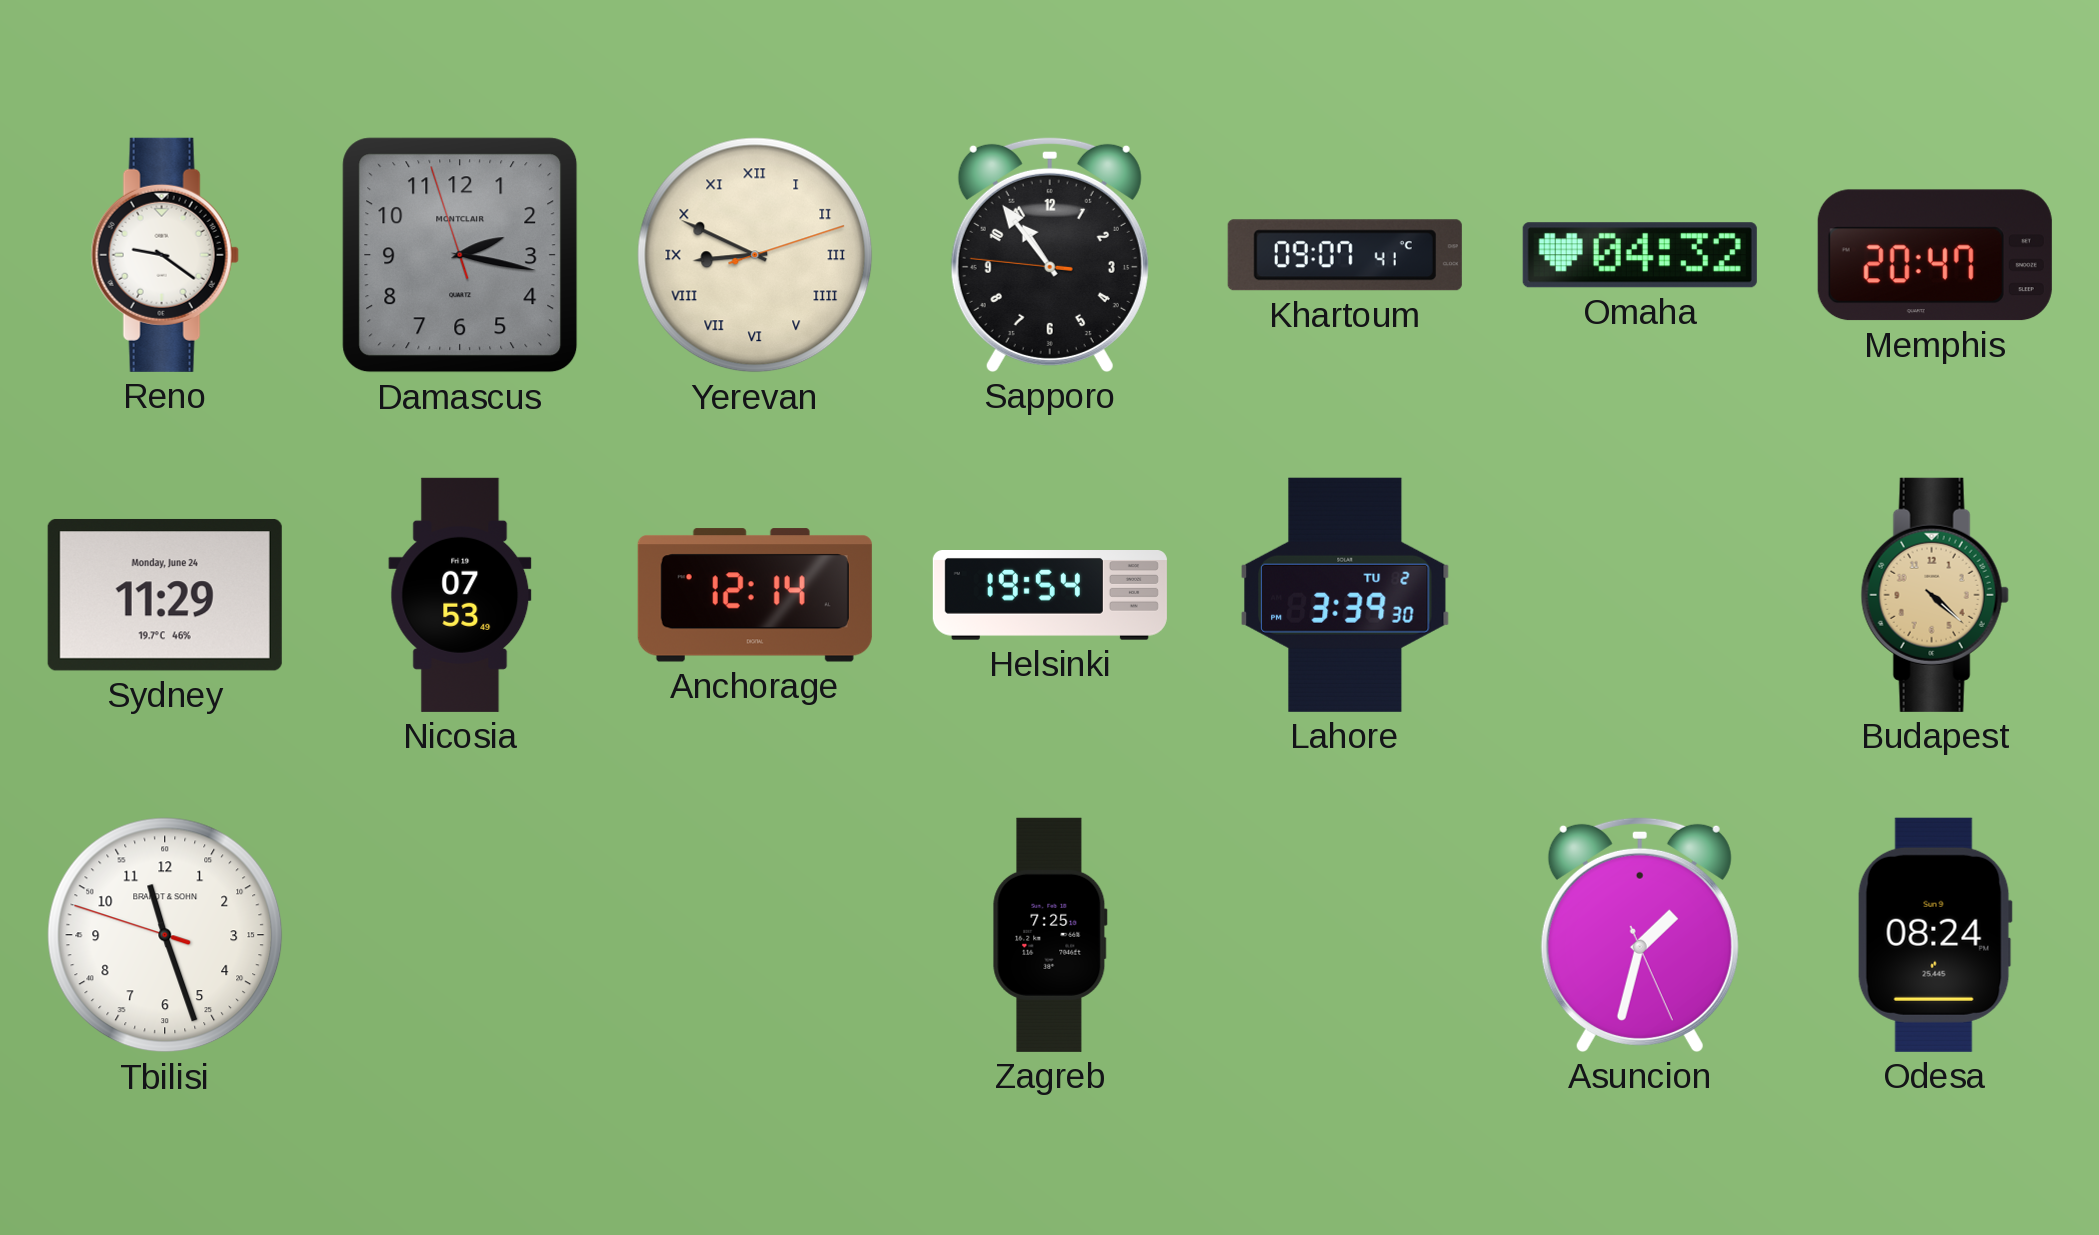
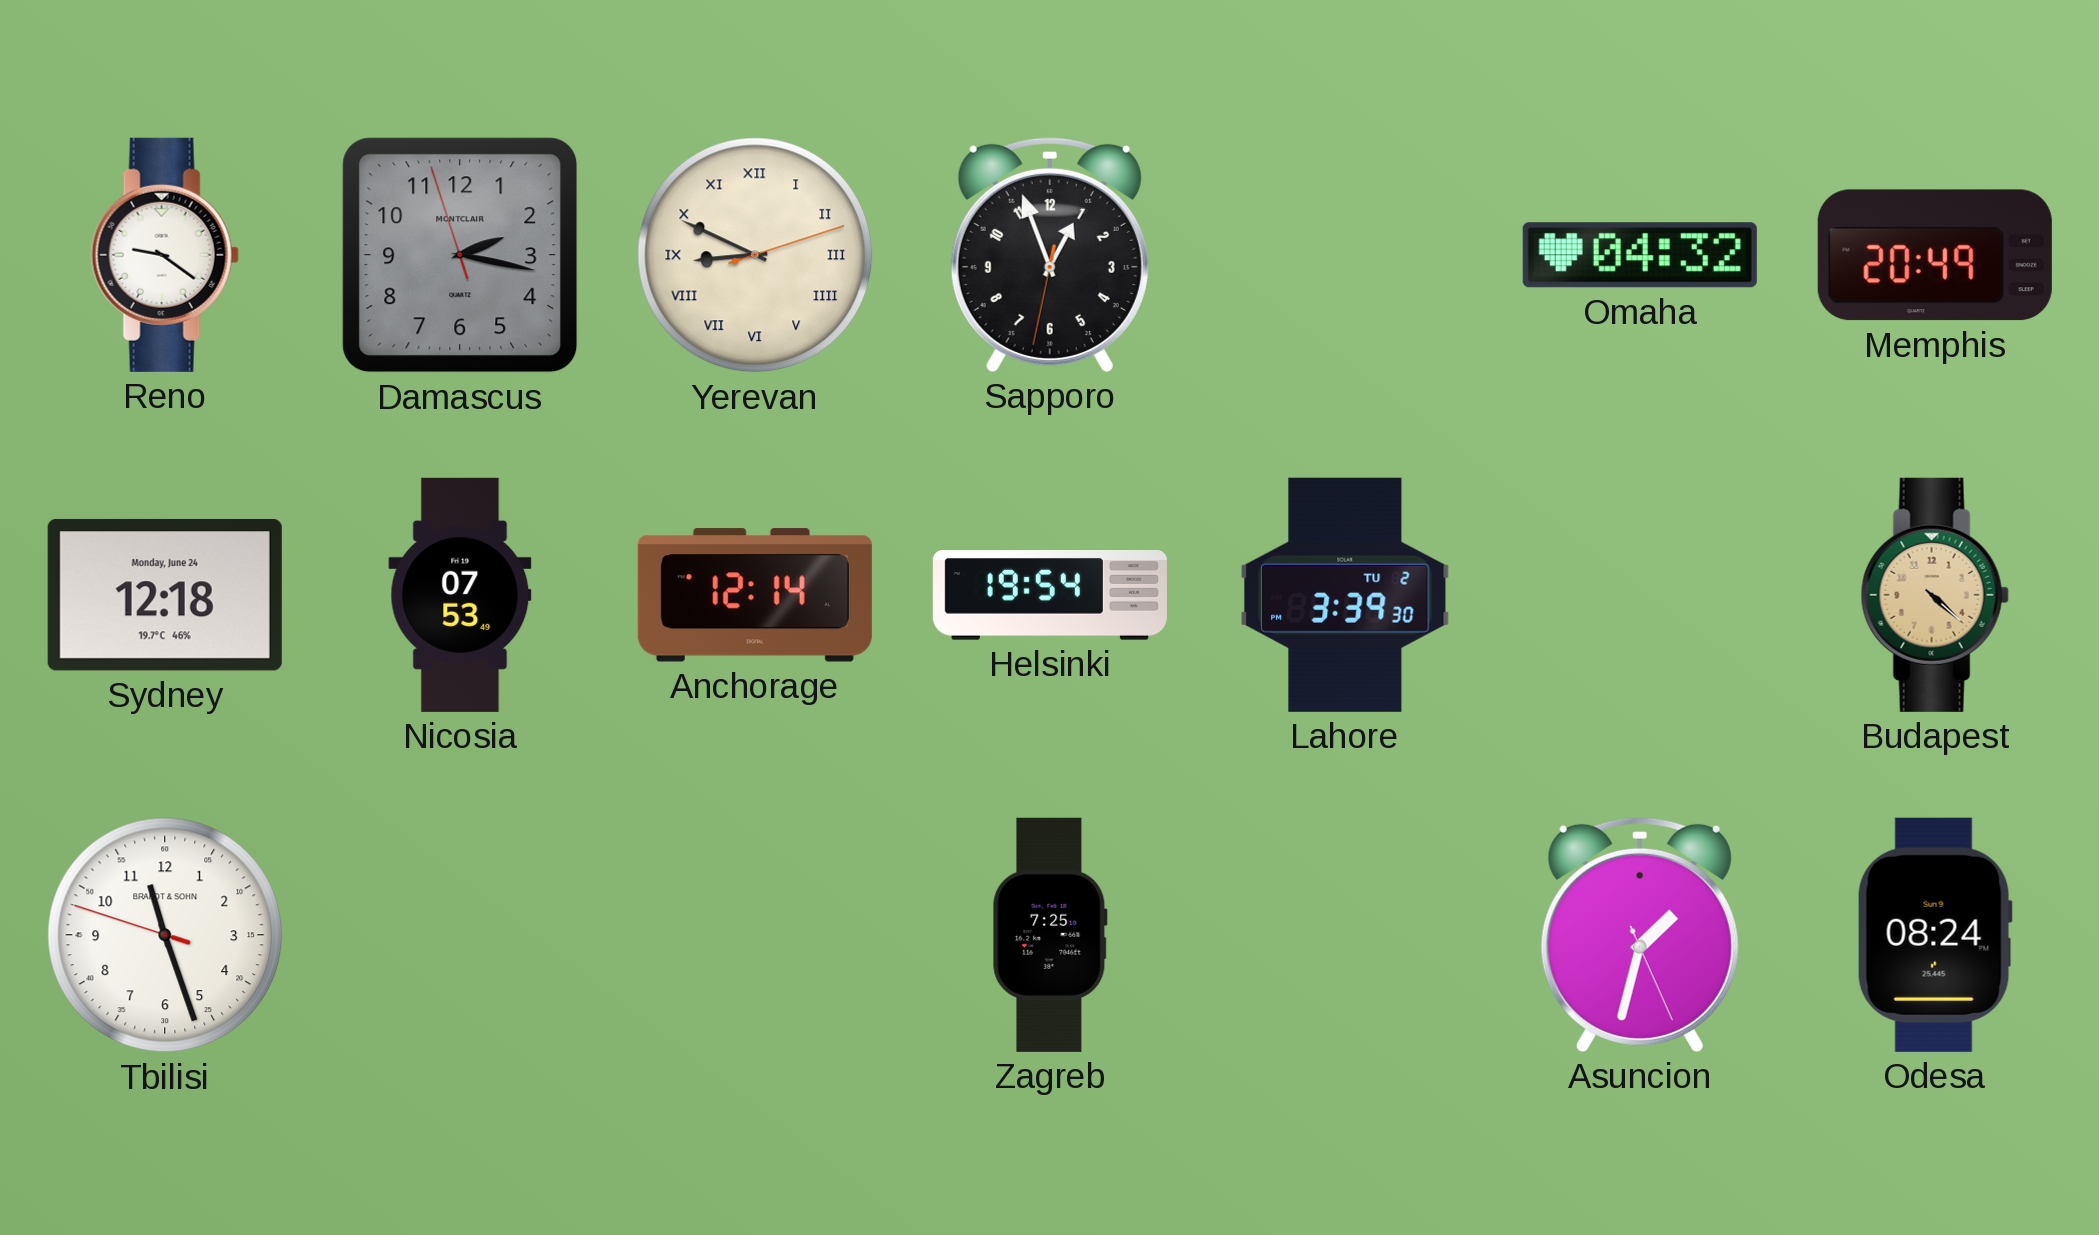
Sapporo: 10:53 -> 12:56
Khartoum: 09:07 -> none
Memphis: 20:47 -> 20:49
Sydney: 11:29 -> 12:18
